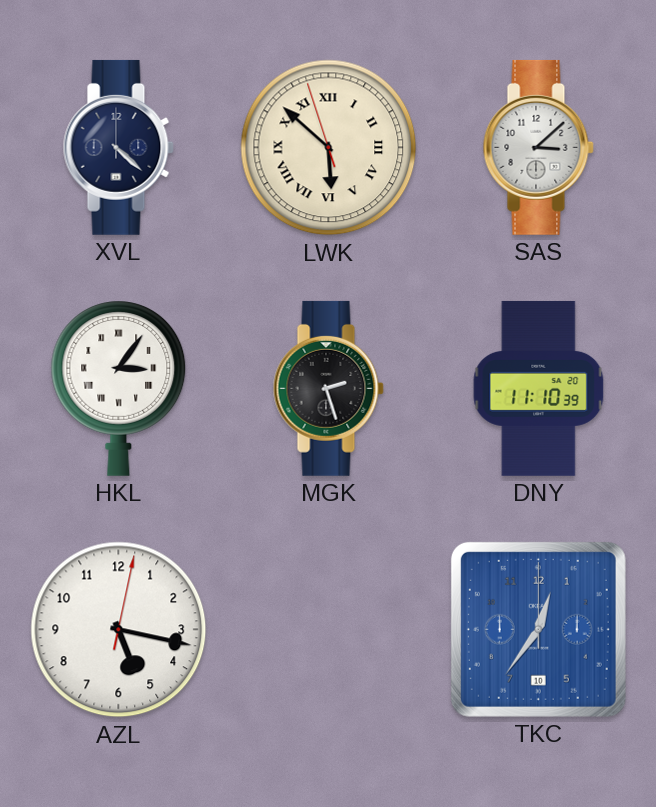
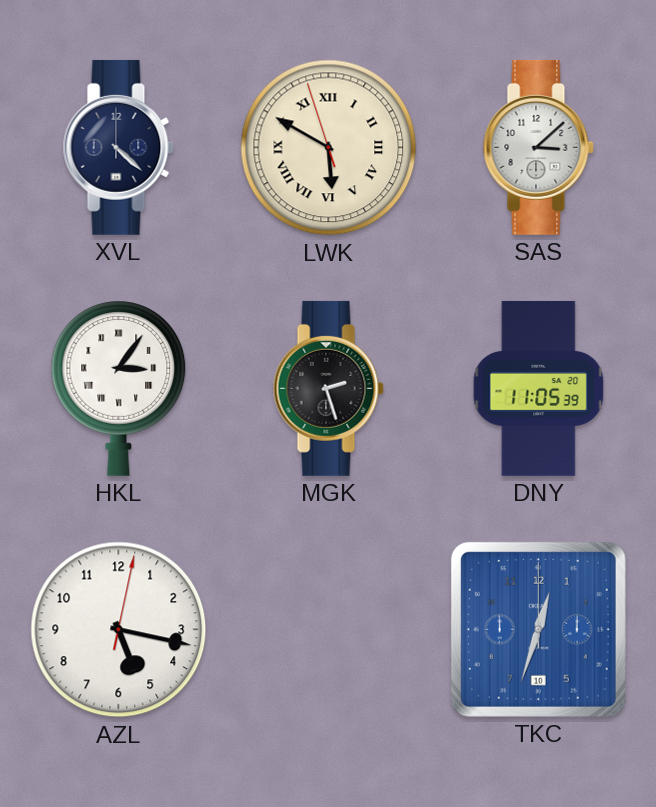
LWK: 5:51 -> 5:49
DNY: 11:10 -> 11:05
TKC: 12:36 -> 12:33
